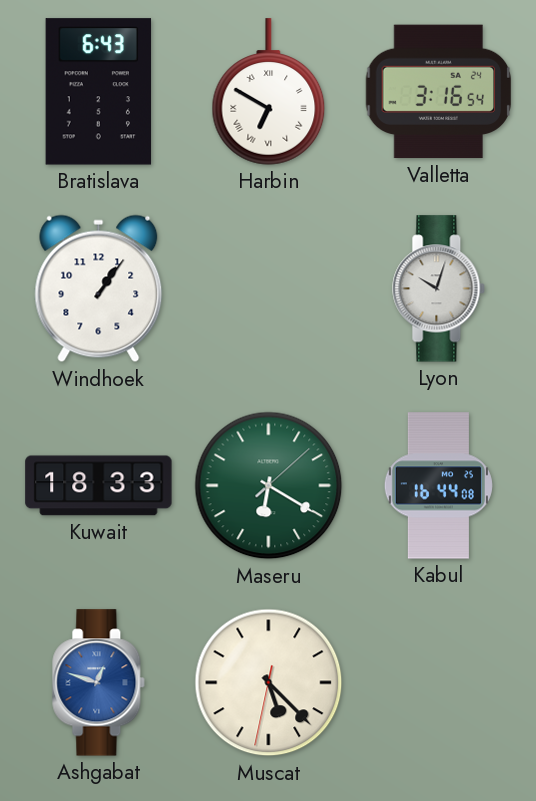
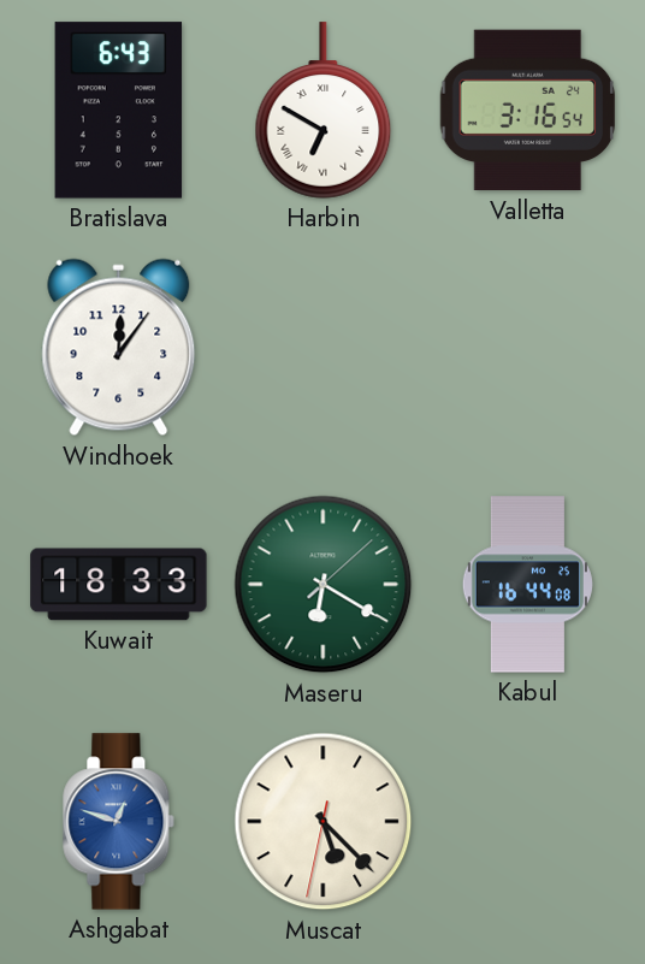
Windhoek: 1:06 -> 12:06
Lyon: 10:03 -> none
